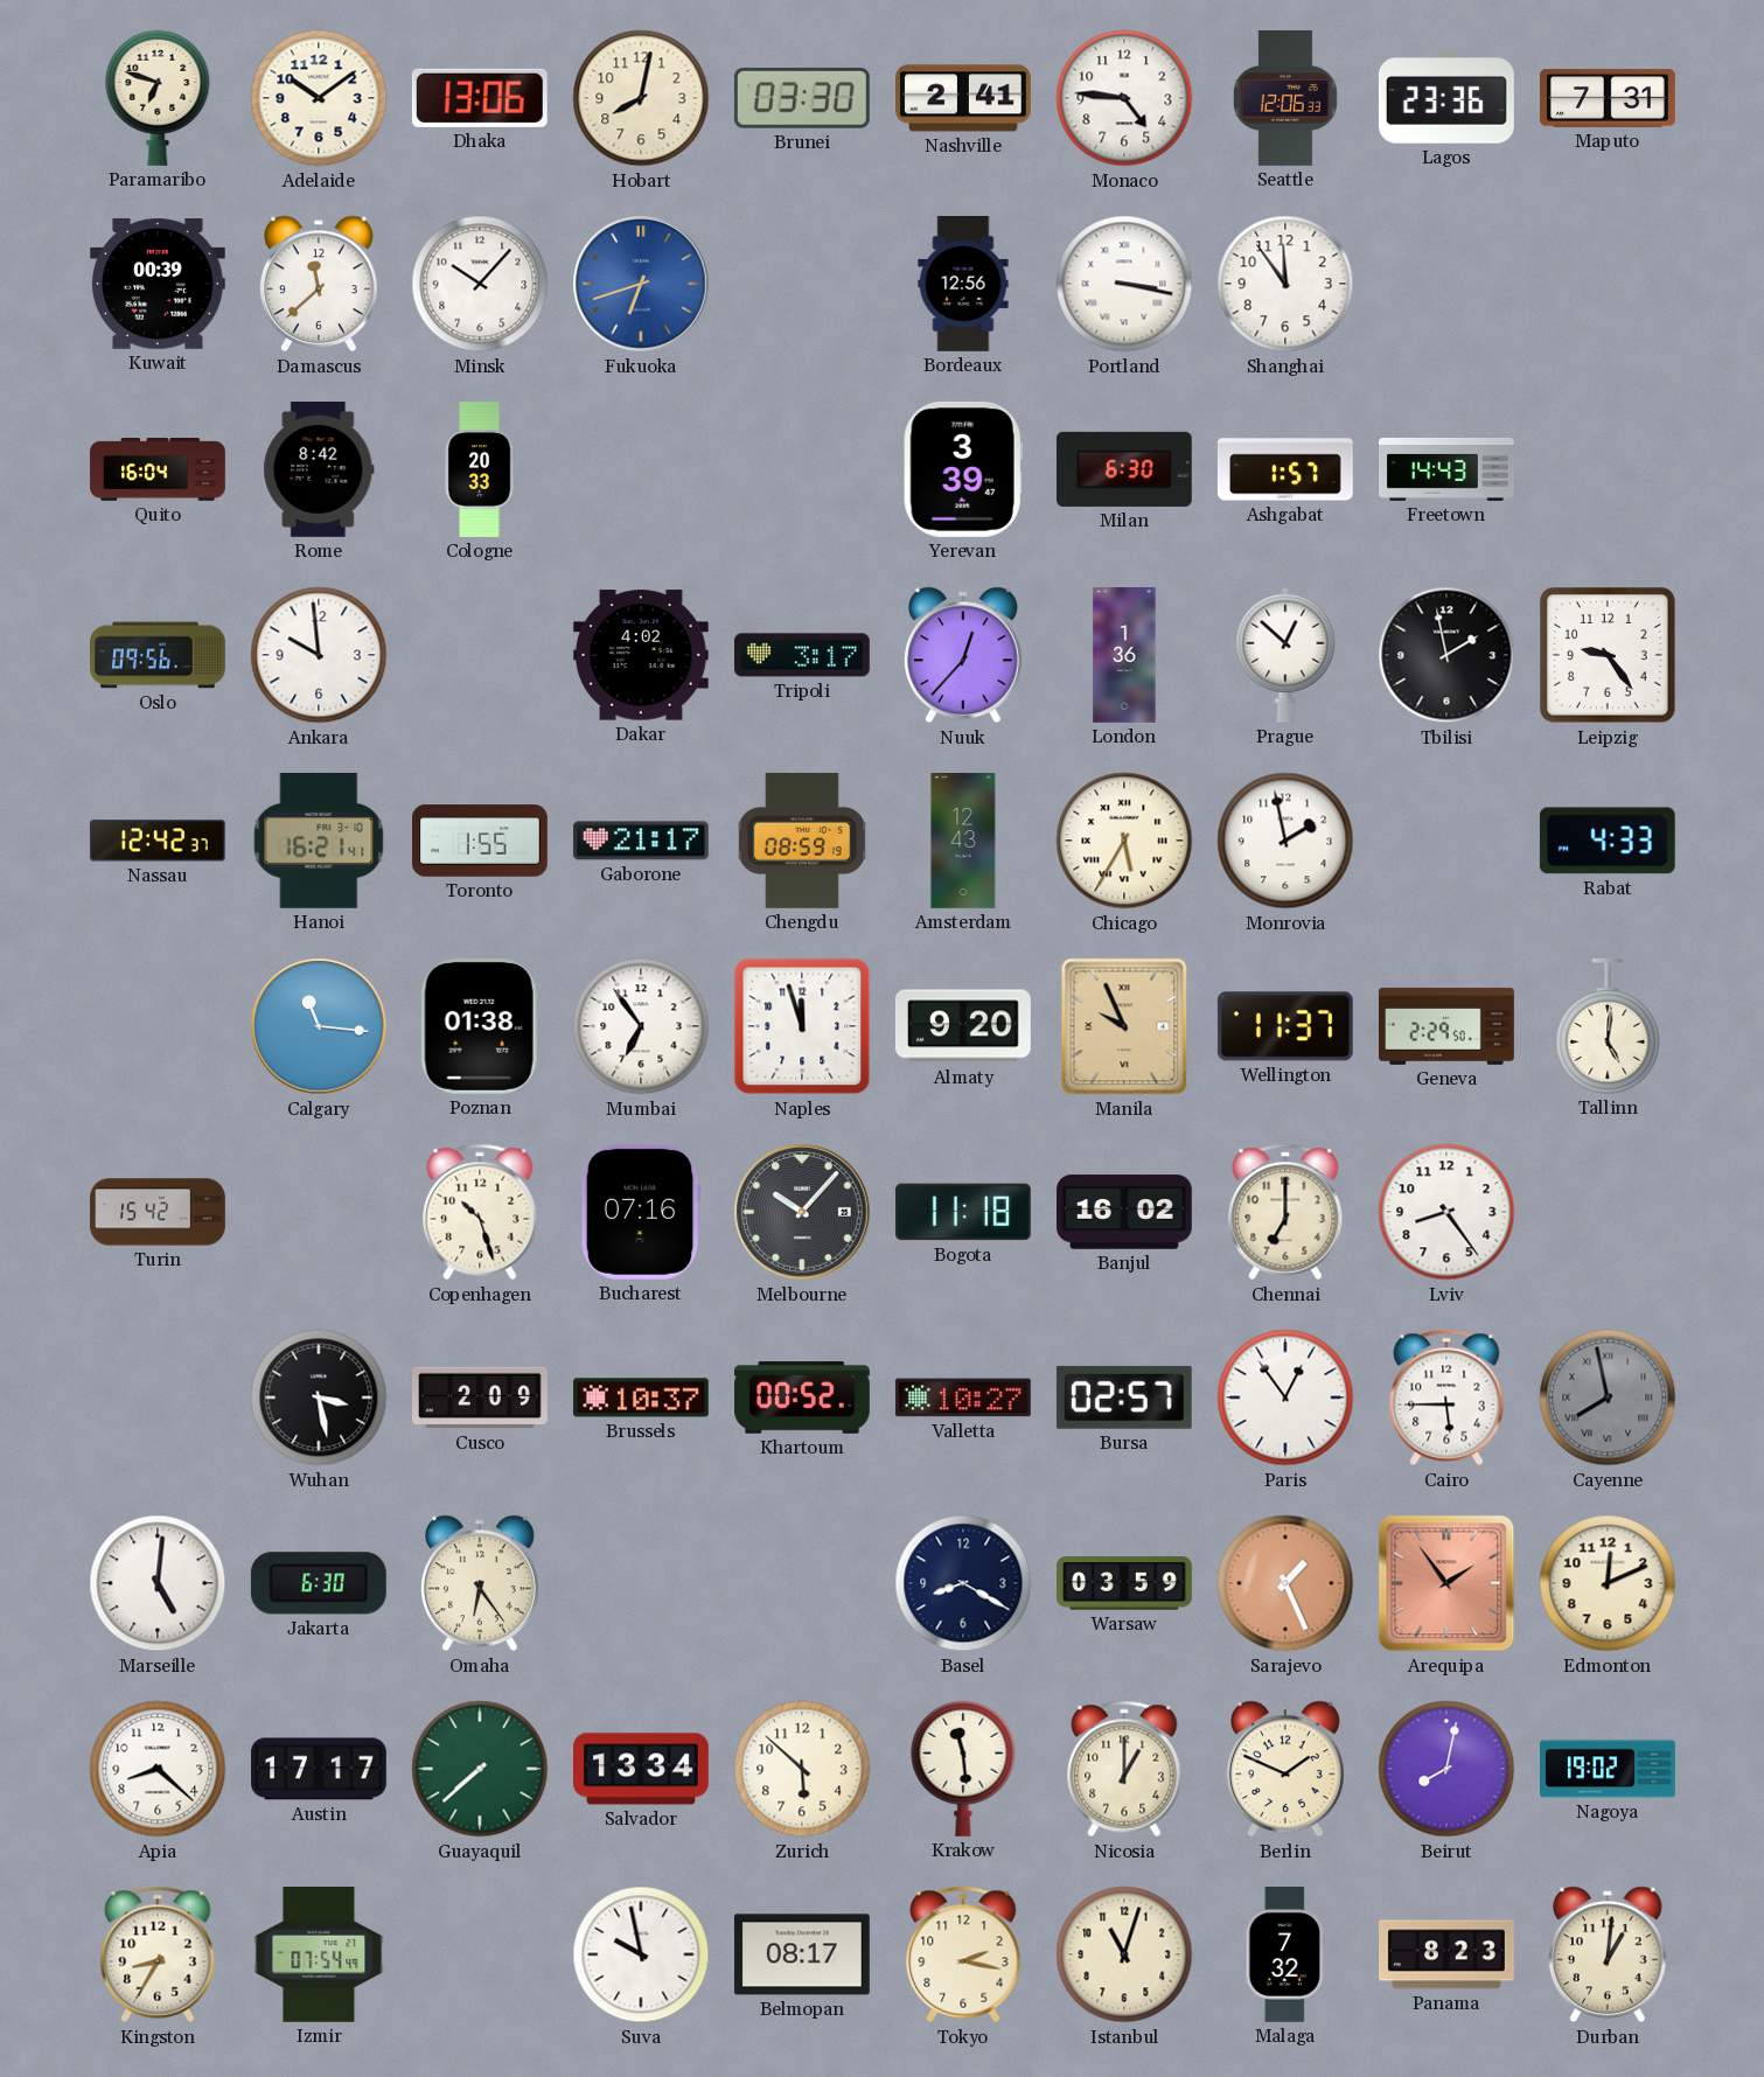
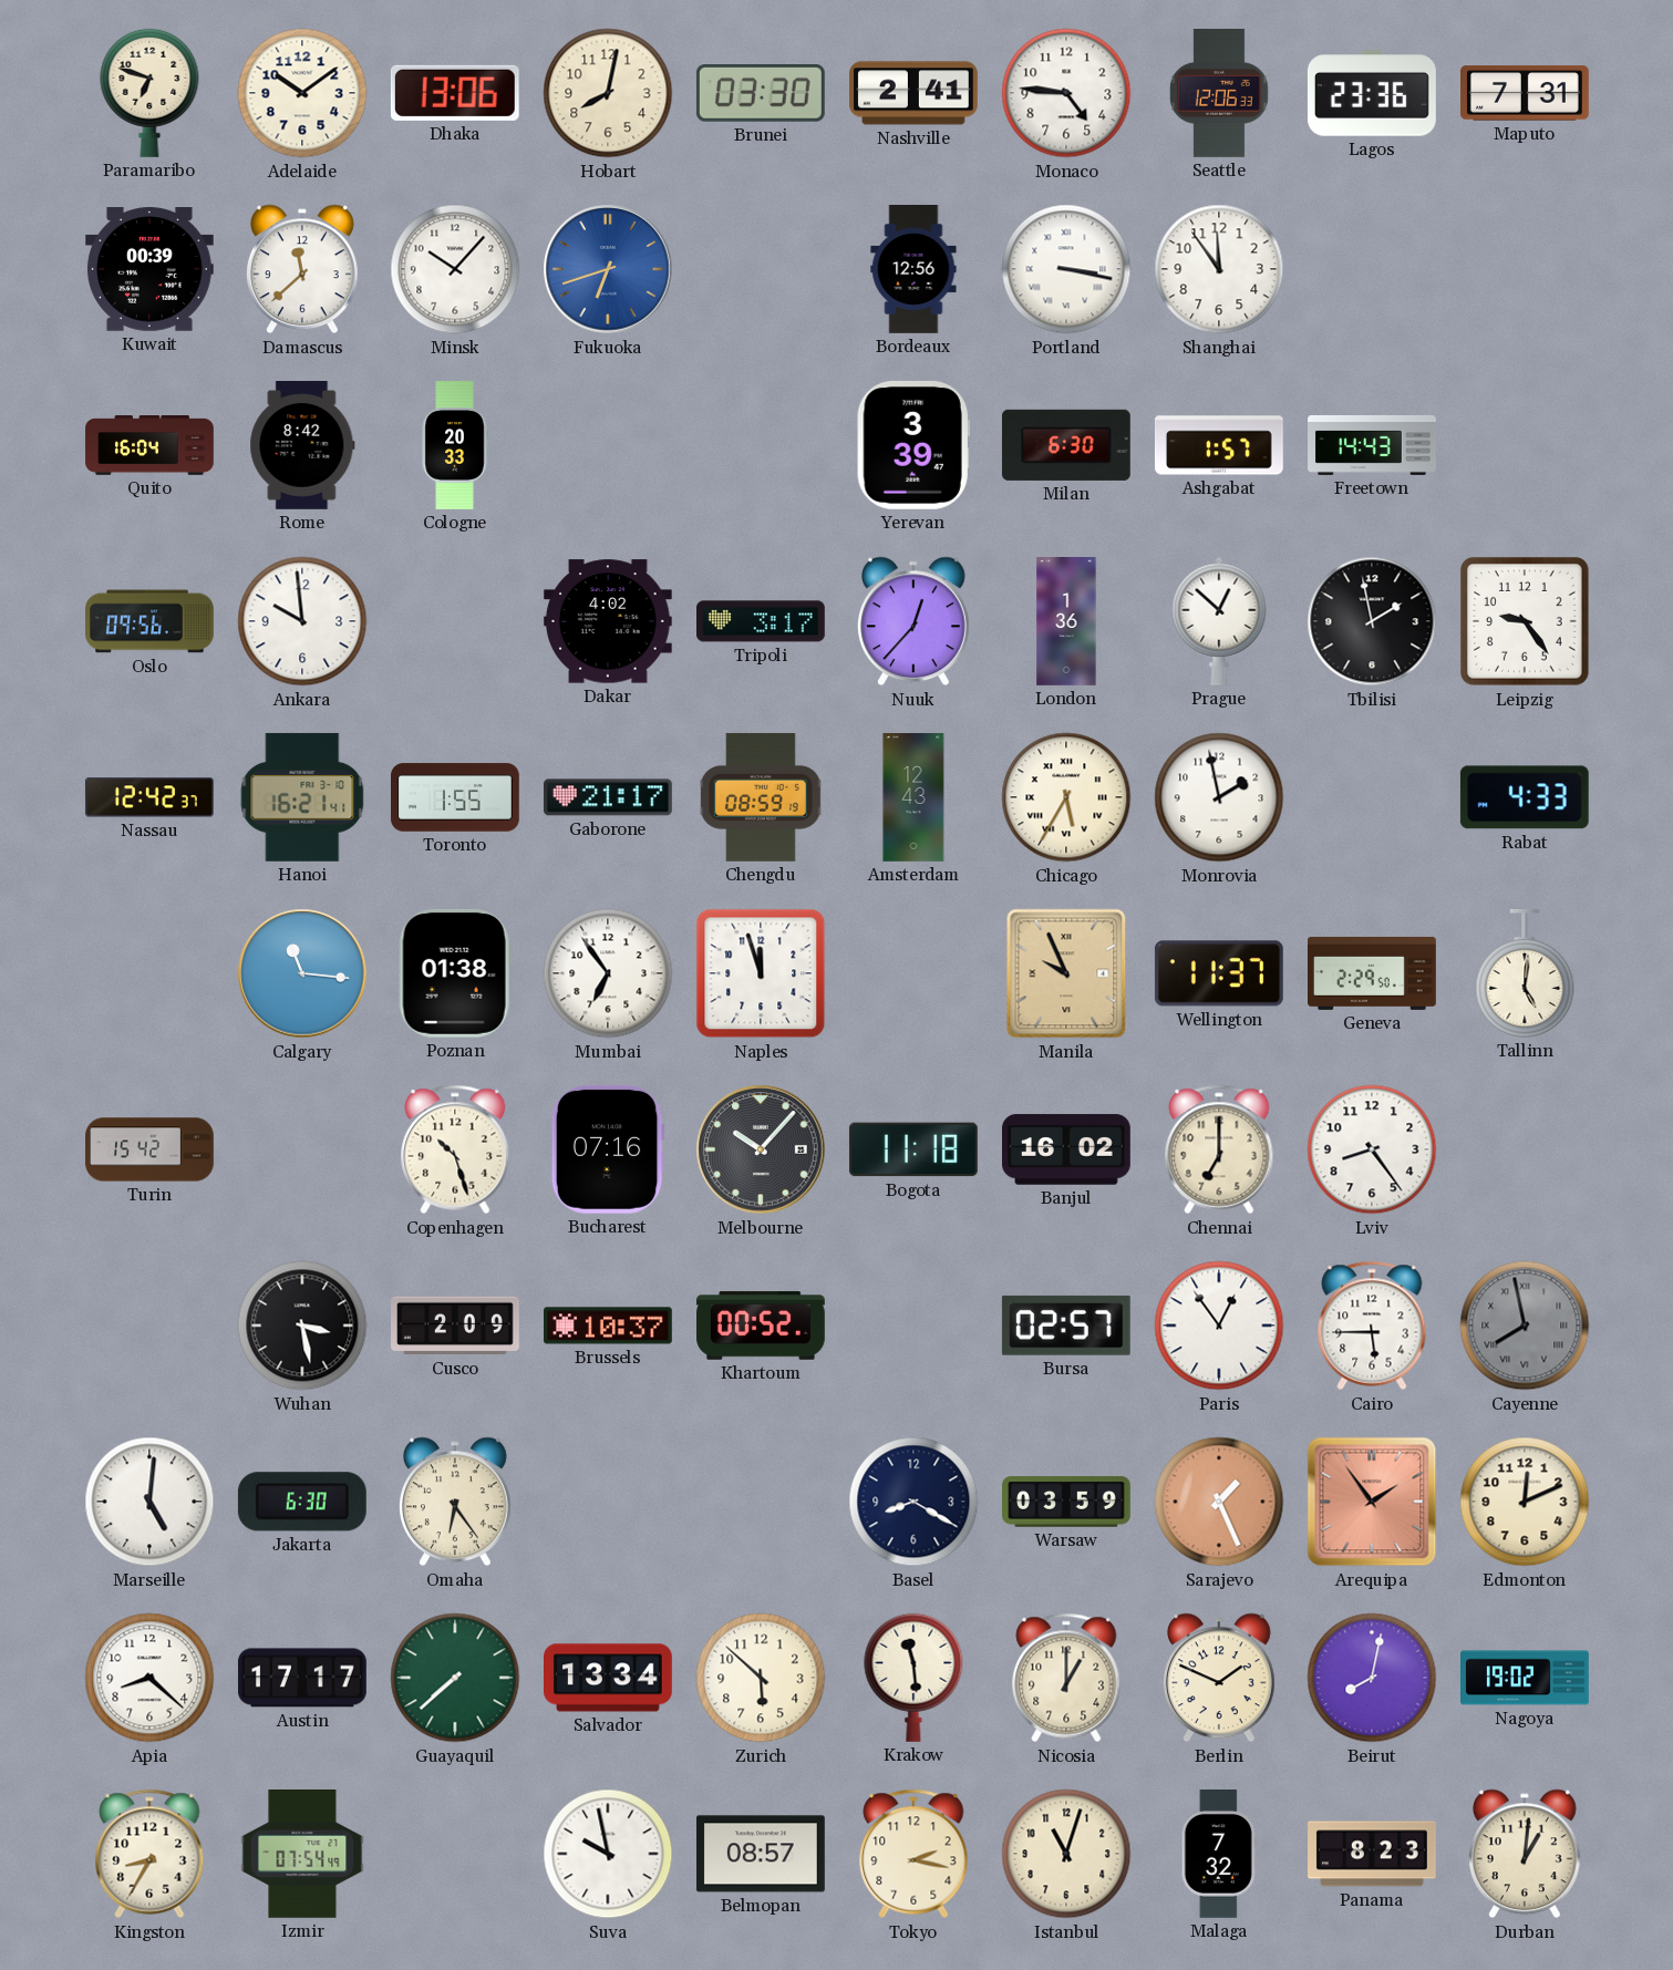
Almaty: 9:20 -> none
Valletta: 10:27 -> none
Belmopan: 08:17 -> 08:57
